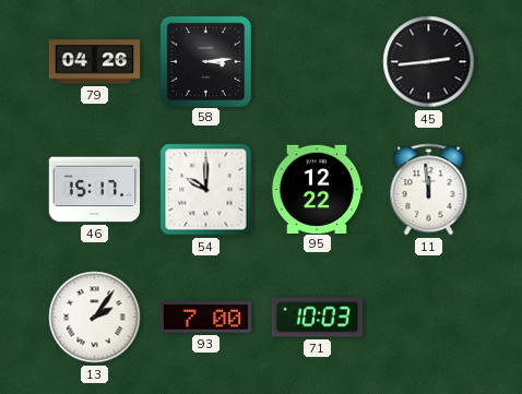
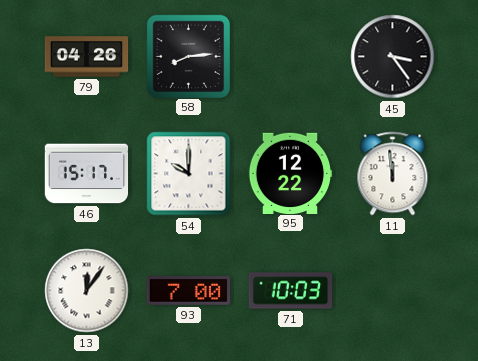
58: 3:14 -> 8:14
45: 2:44 -> 3:24
13: 2:06 -> 12:06
